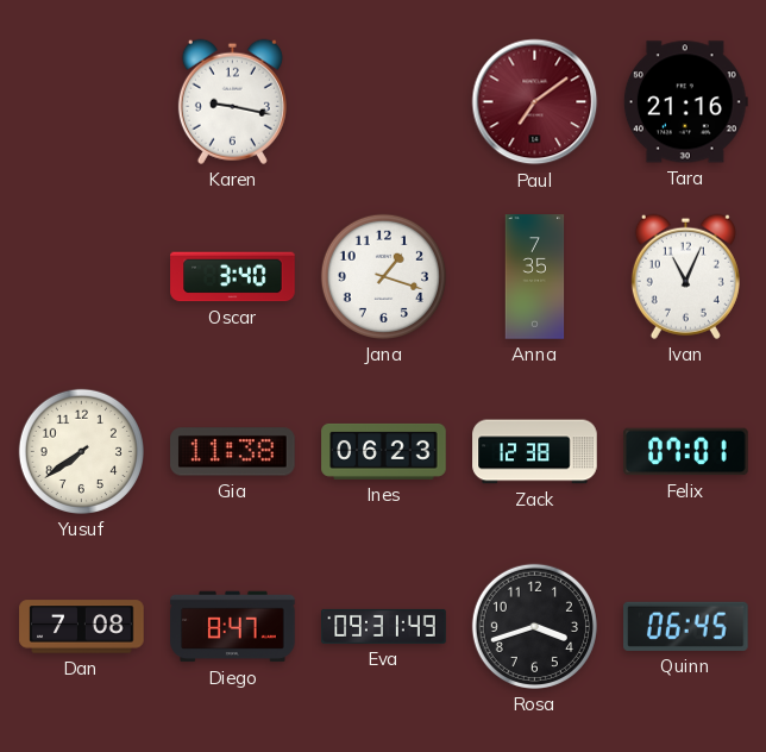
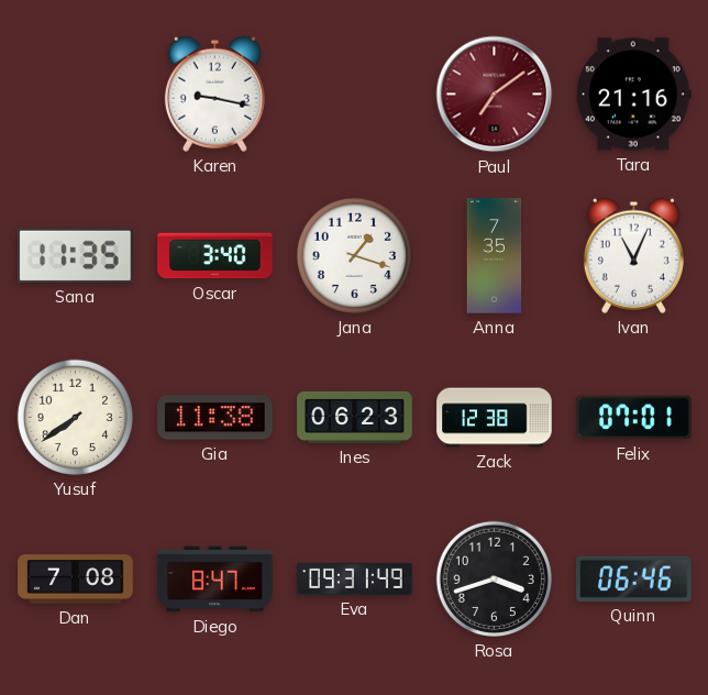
Sana: none -> 11:35
Quinn: 06:45 -> 06:46
